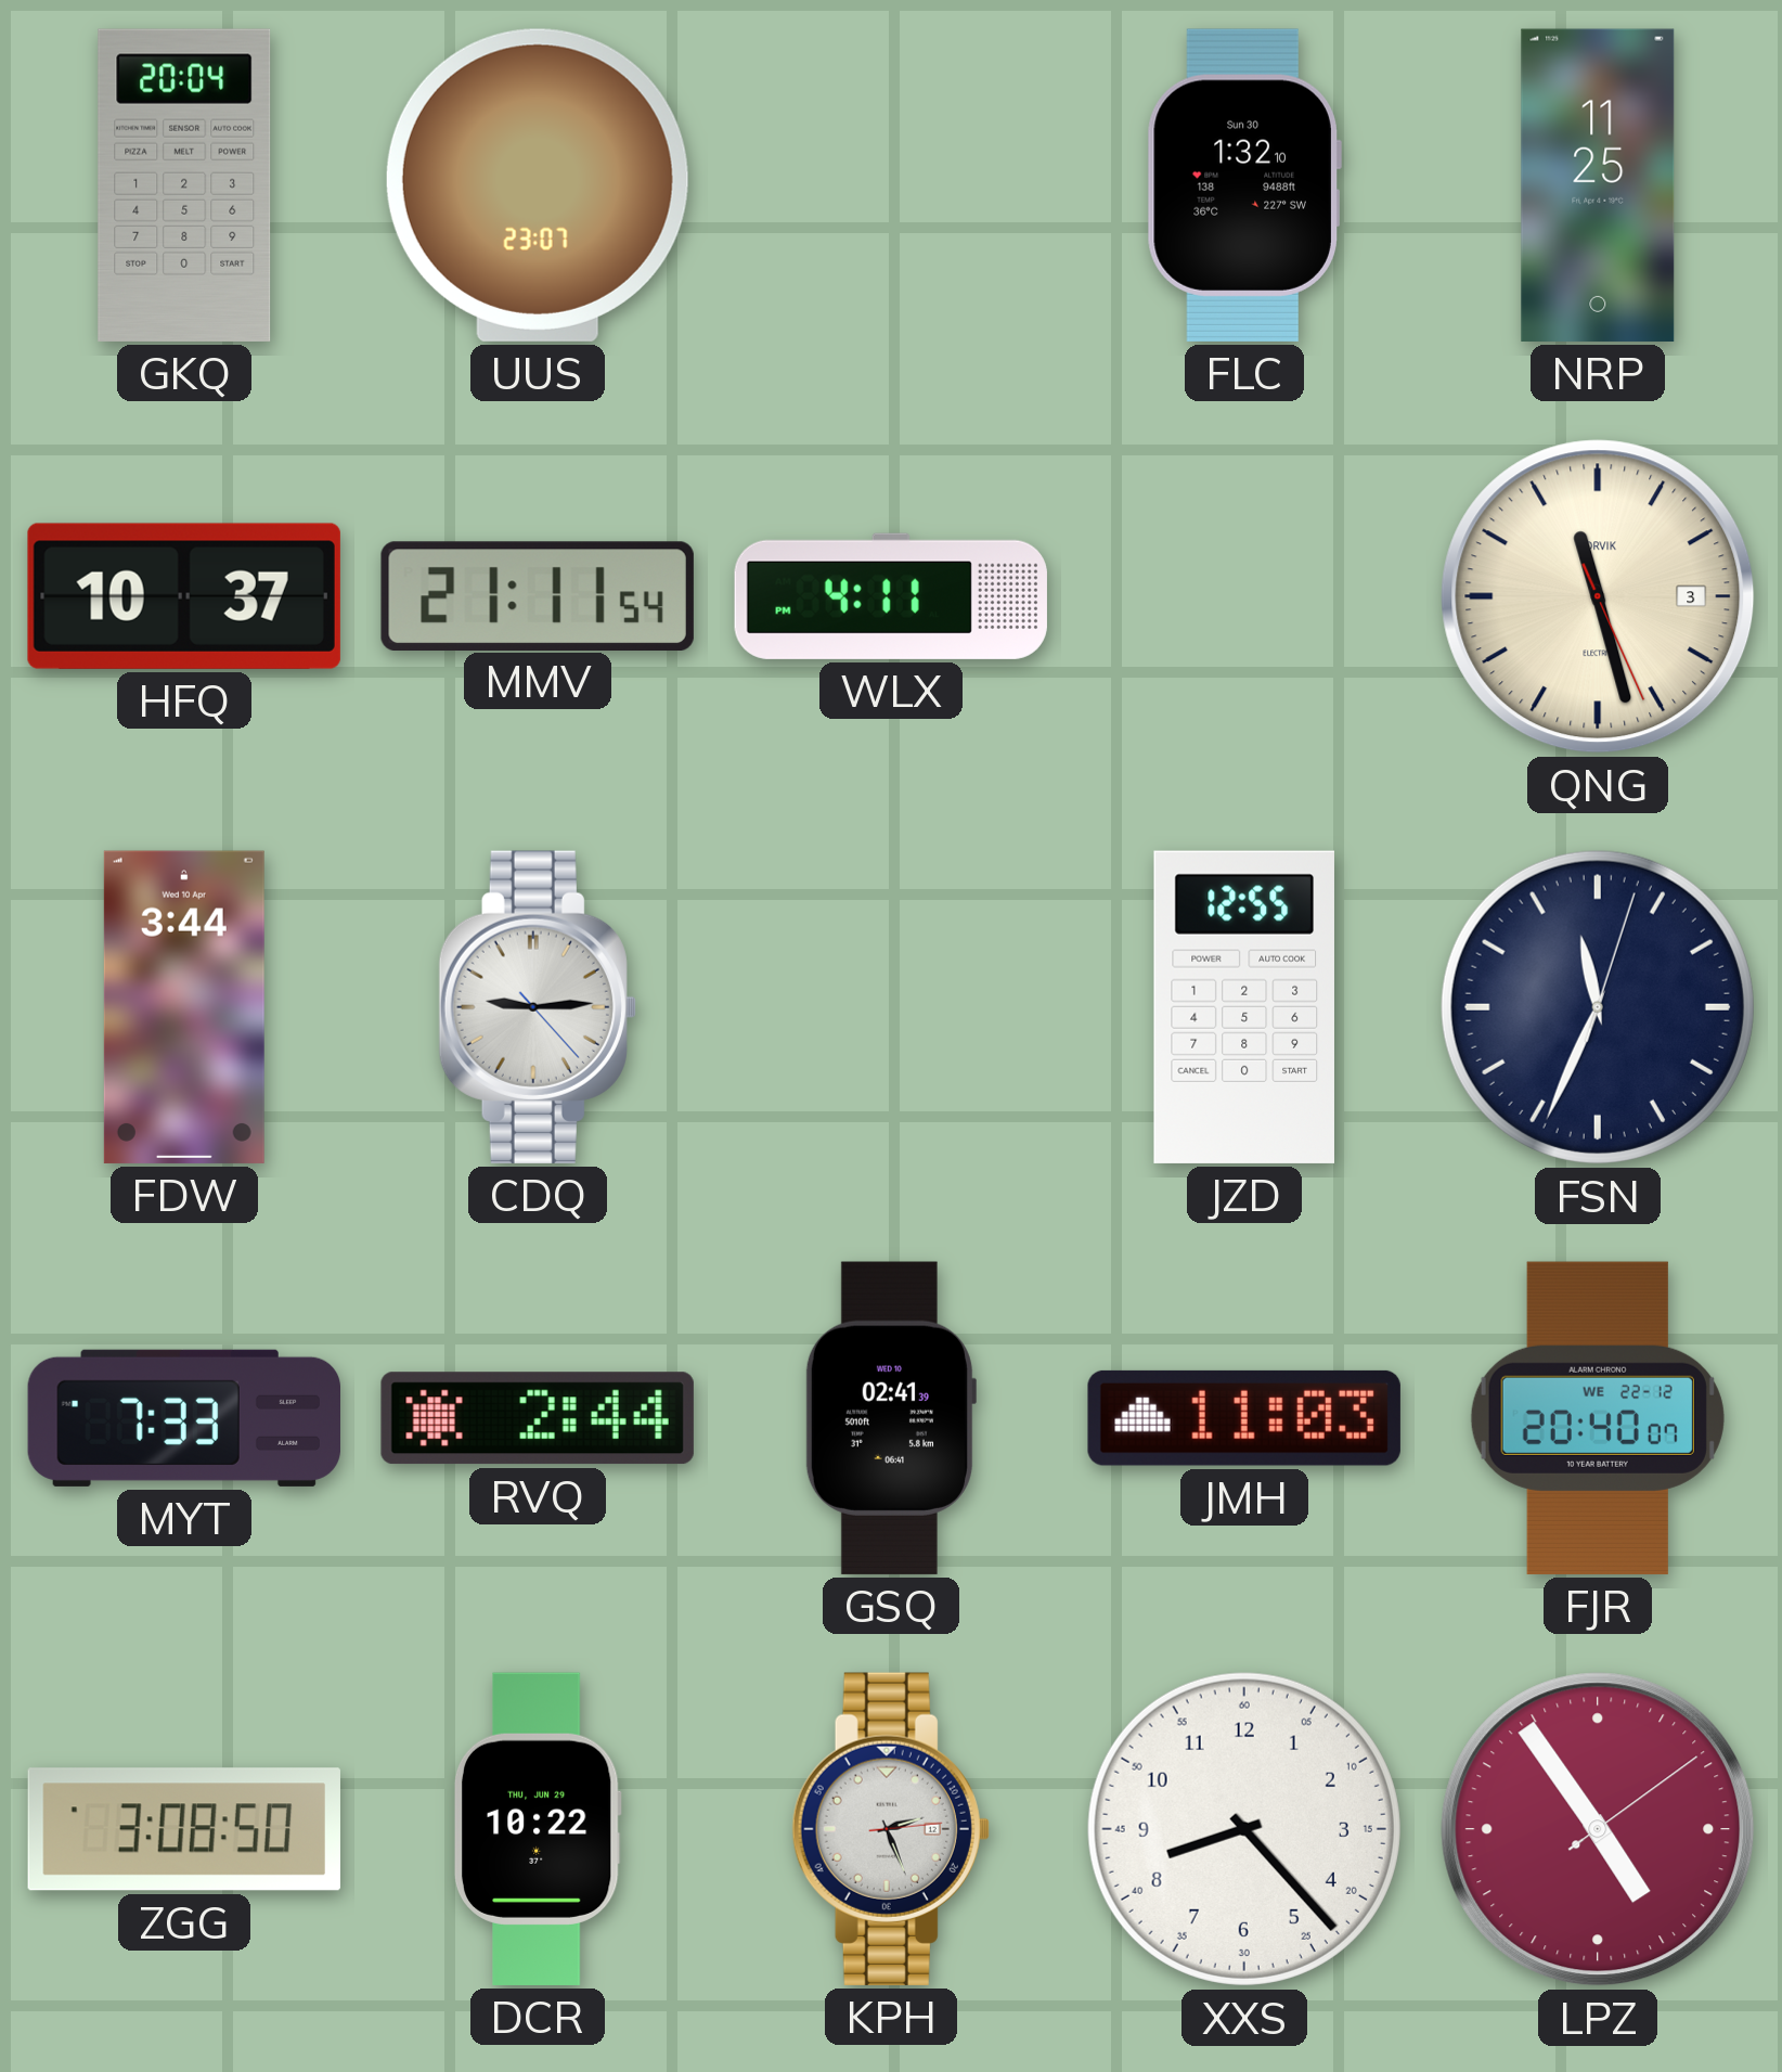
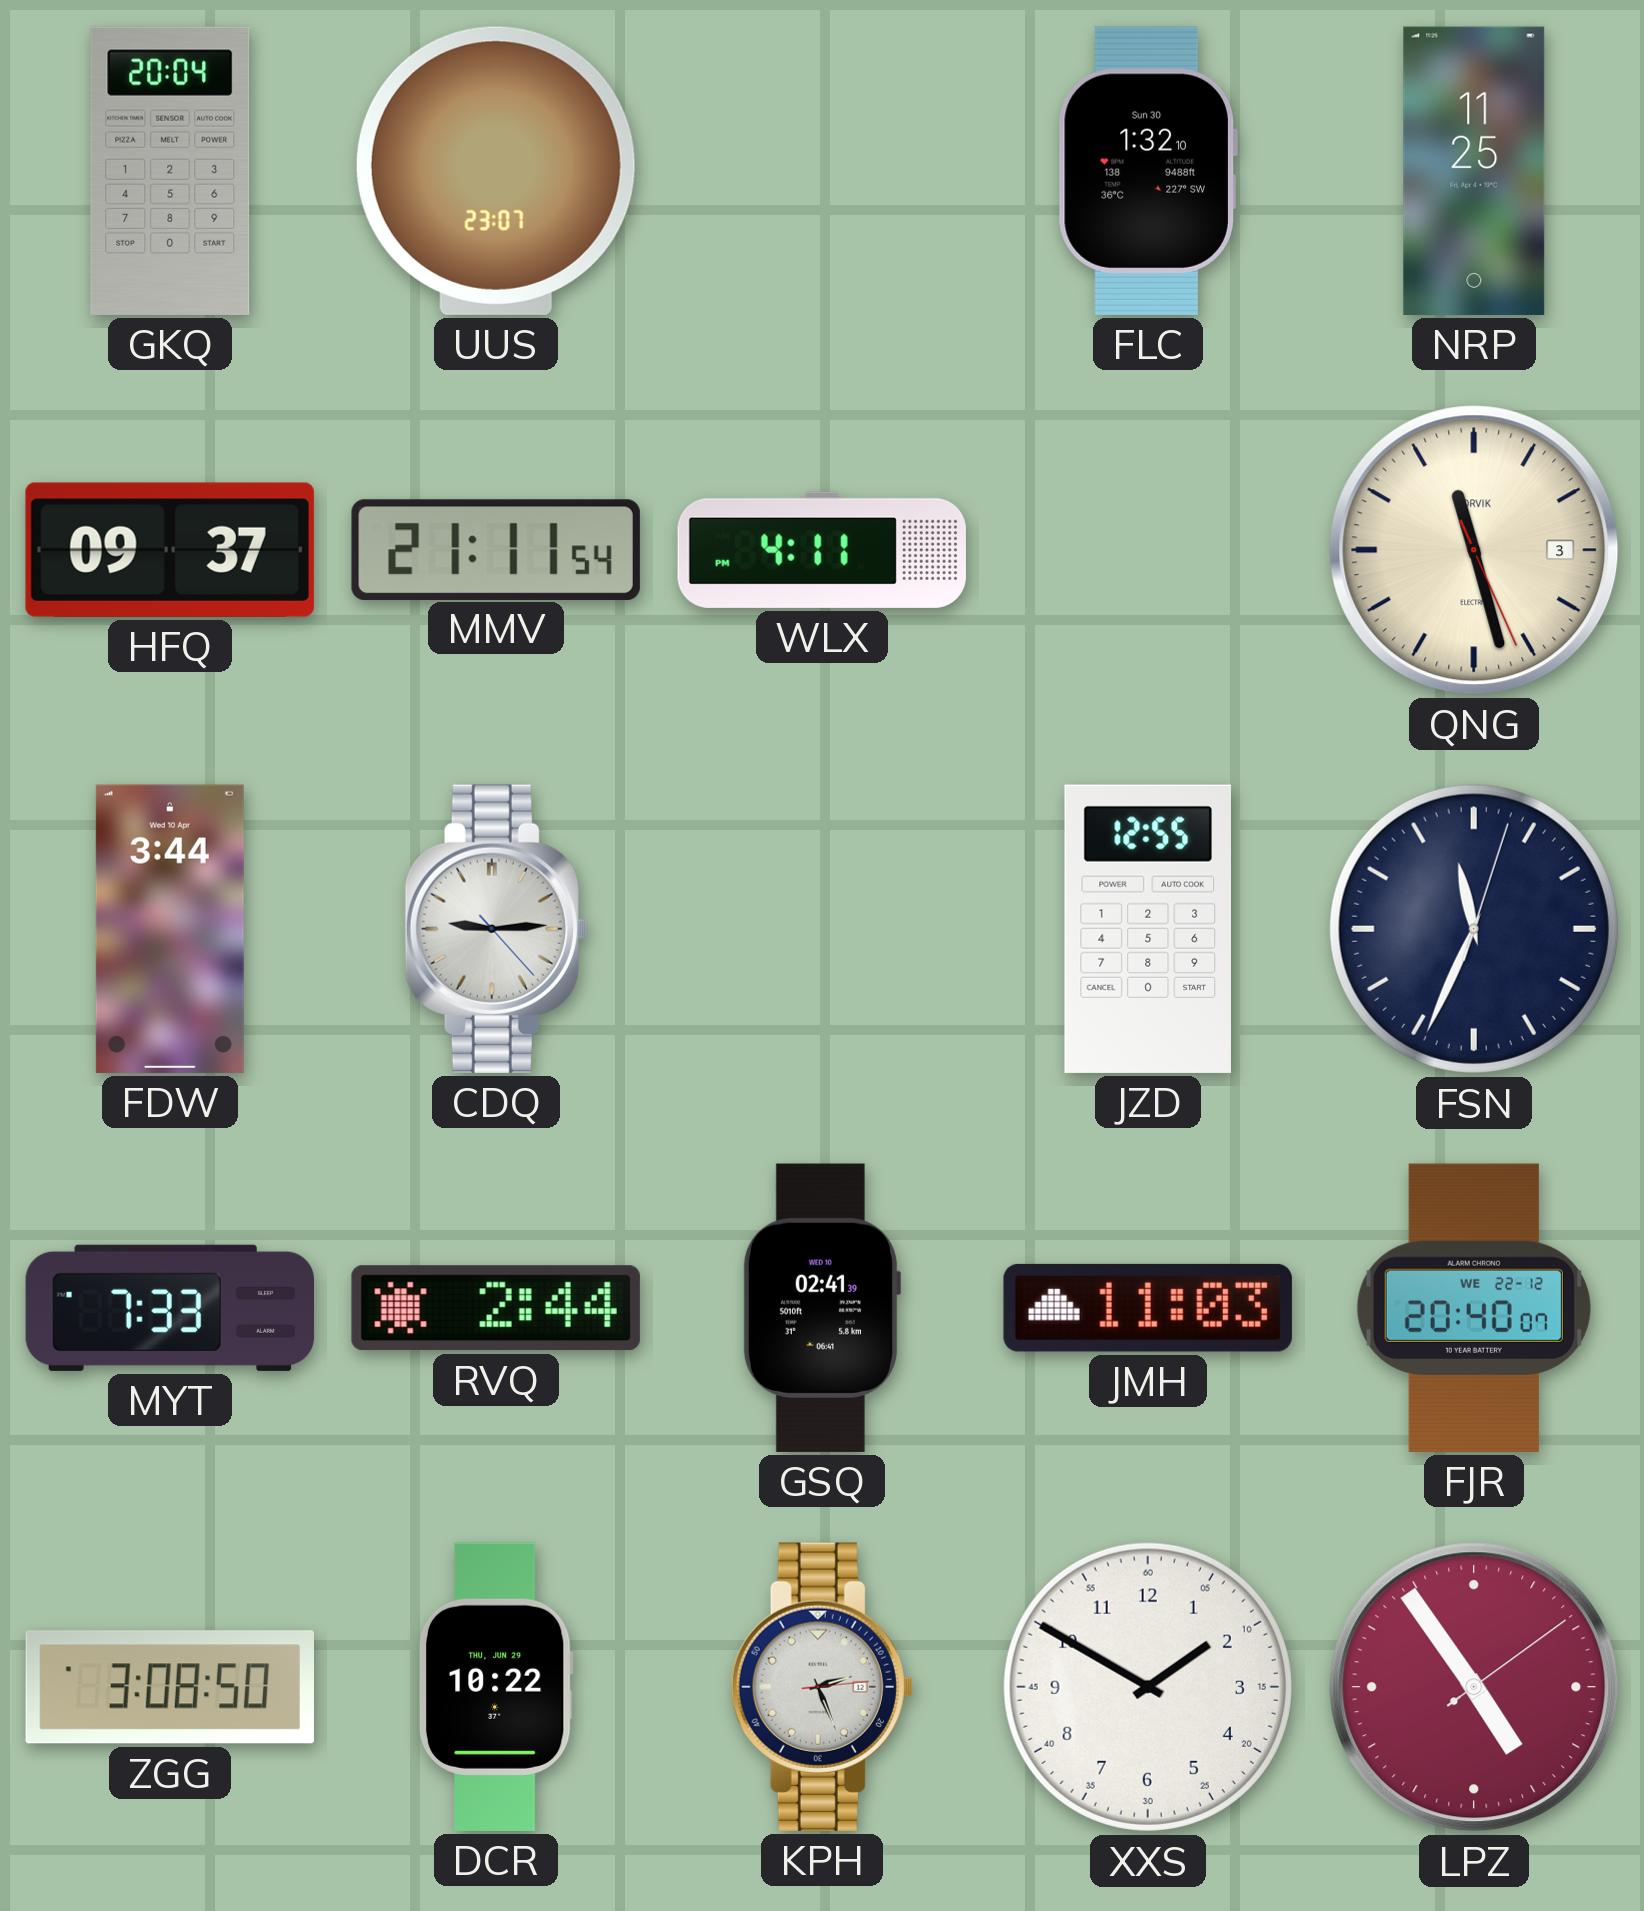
HFQ: 10:37 -> 09:37
XXS: 8:23 -> 1:50
